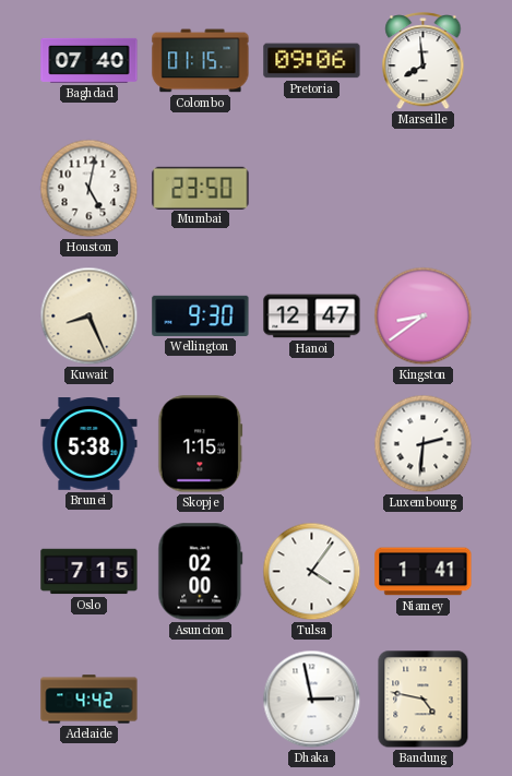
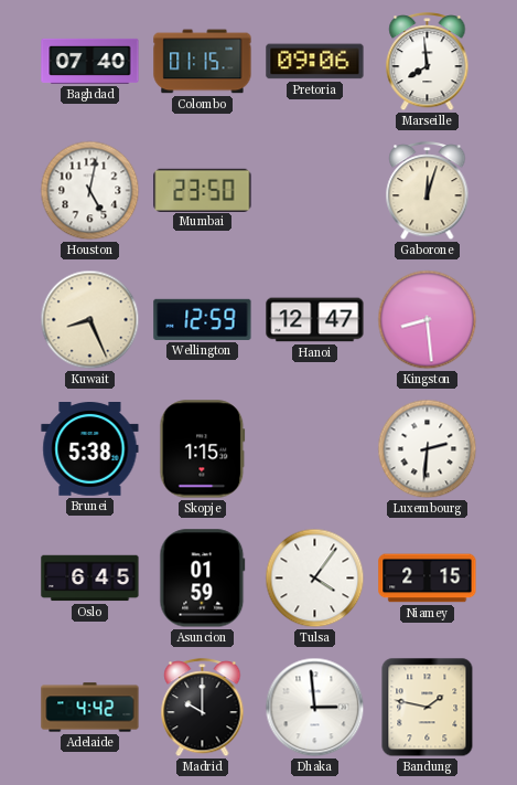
Gaborone: none -> 12:03
Wellington: 9:30 -> 12:59
Kingston: 8:39 -> 8:29
Oslo: 7:15 -> 6:45
Asuncion: 02:00 -> 01:59
Niamey: 1:41 -> 2:15
Madrid: none -> 10:00
Dhaka: 2:58 -> 2:59
Bandung: 4:47 -> 1:47
